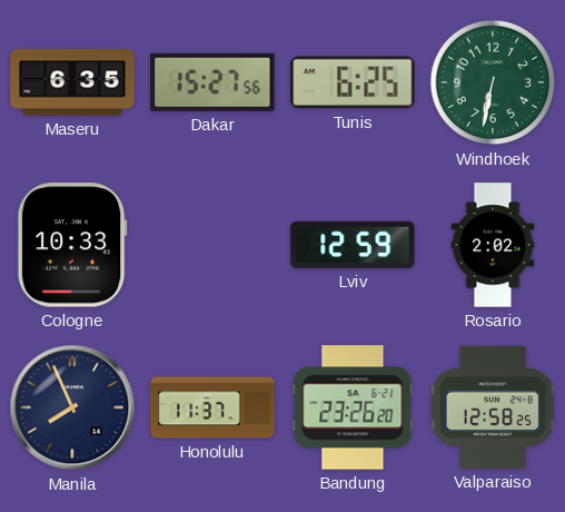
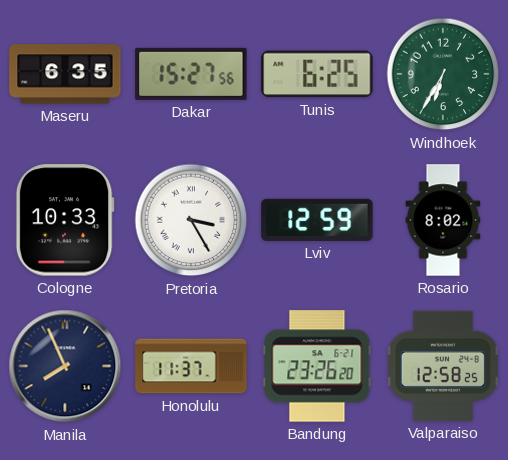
Windhoek: 6:32 -> 6:35
Pretoria: none -> 3:25
Rosario: 2:02 -> 8:02
